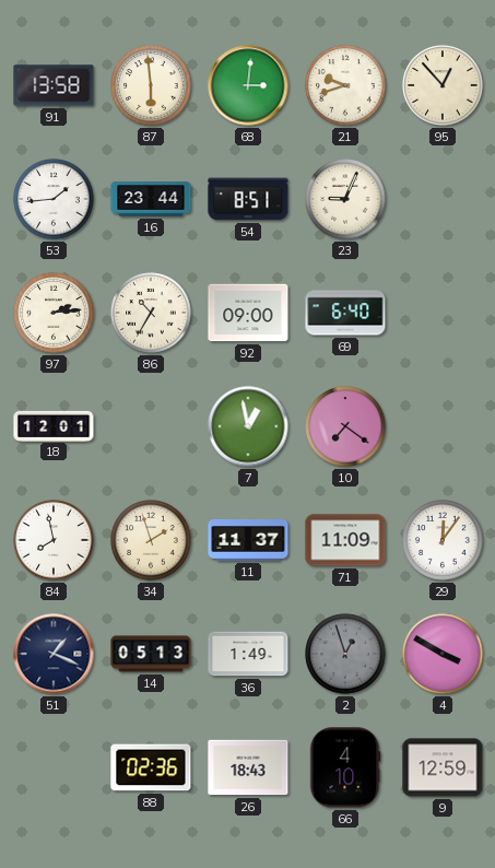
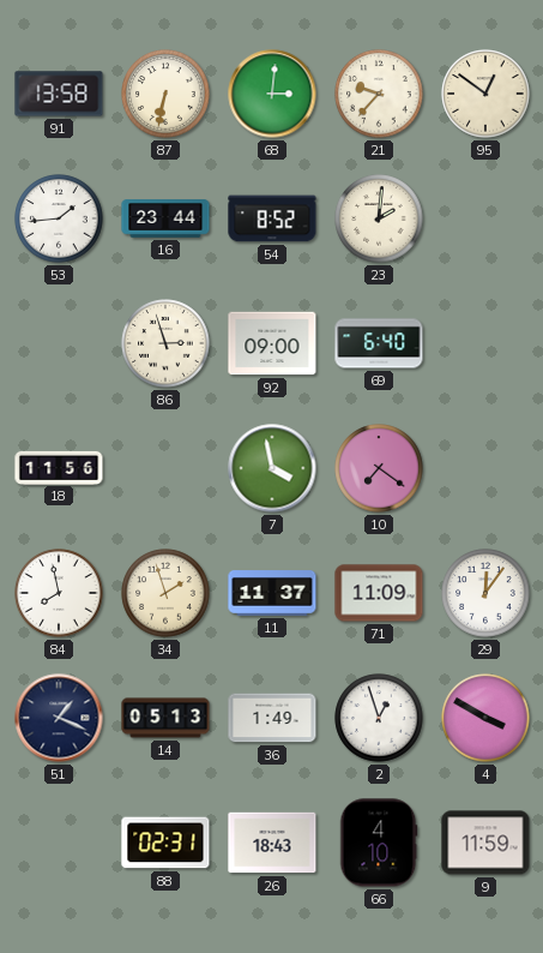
87: 5:59 -> 6:32
21: 9:42 -> 9:37
95: 12:53 -> 12:51
54: 8:51 -> 8:52
23: 9:04 -> 2:01
97: 2:14 -> none
86: 10:35 -> 2:57
18: 12:01 -> 11:56
7: 12:58 -> 3:58
2 dial: grey -> white
88: 02:36 -> 02:31
9: 12:59 -> 11:59
